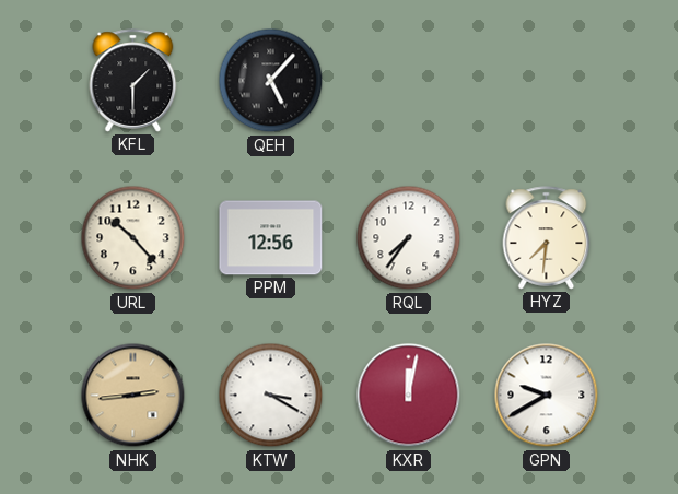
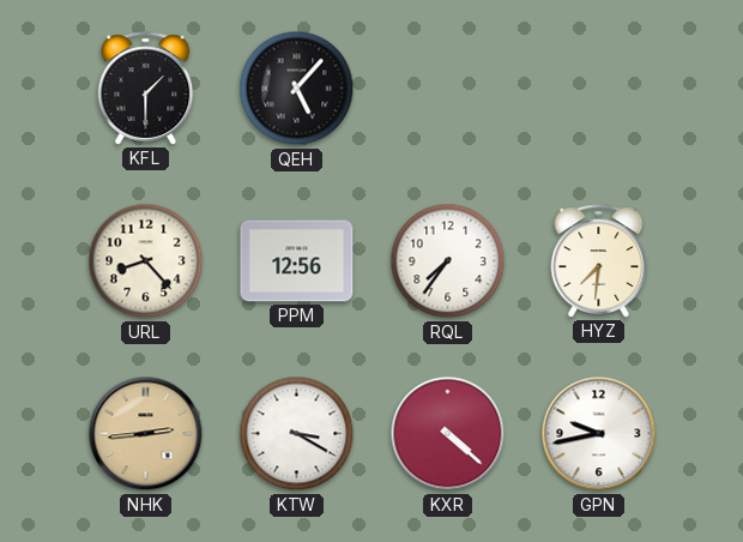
URL: 10:23 -> 8:23
KXR: 12:02 -> 4:22
GPN: 9:40 -> 9:43
